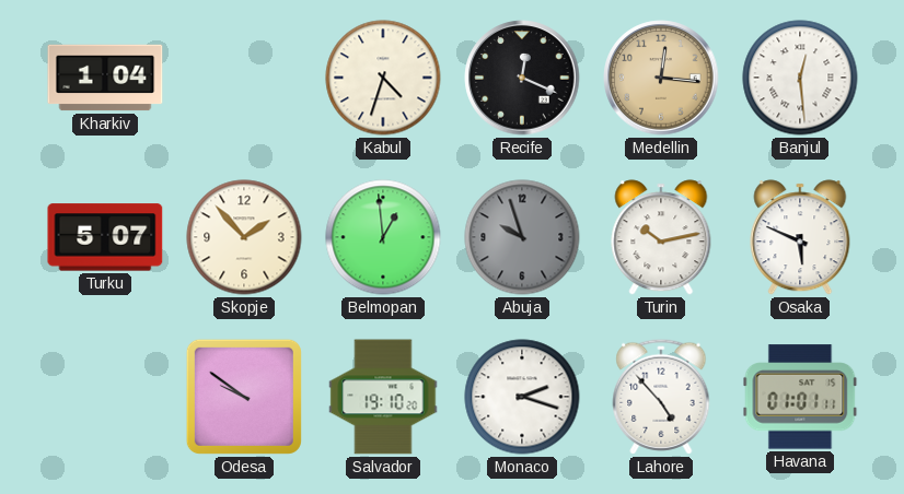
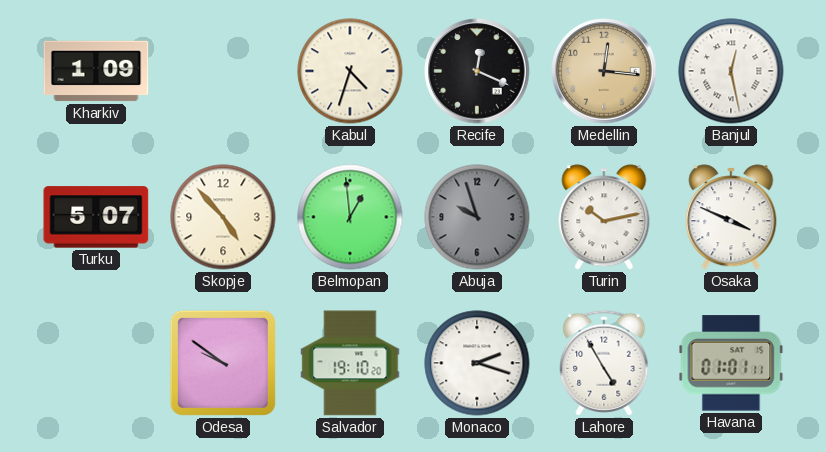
Kharkiv: 1:04 -> 1:09
Banjul: 12:29 -> 12:28
Skopje: 1:53 -> 4:53
Osaka: 5:49 -> 3:49
Lahore: 4:53 -> 4:55
